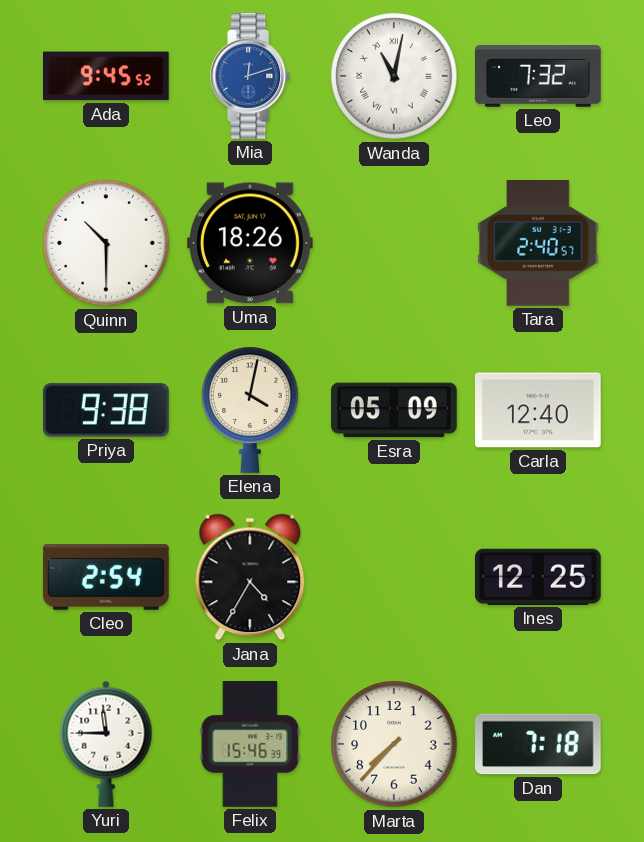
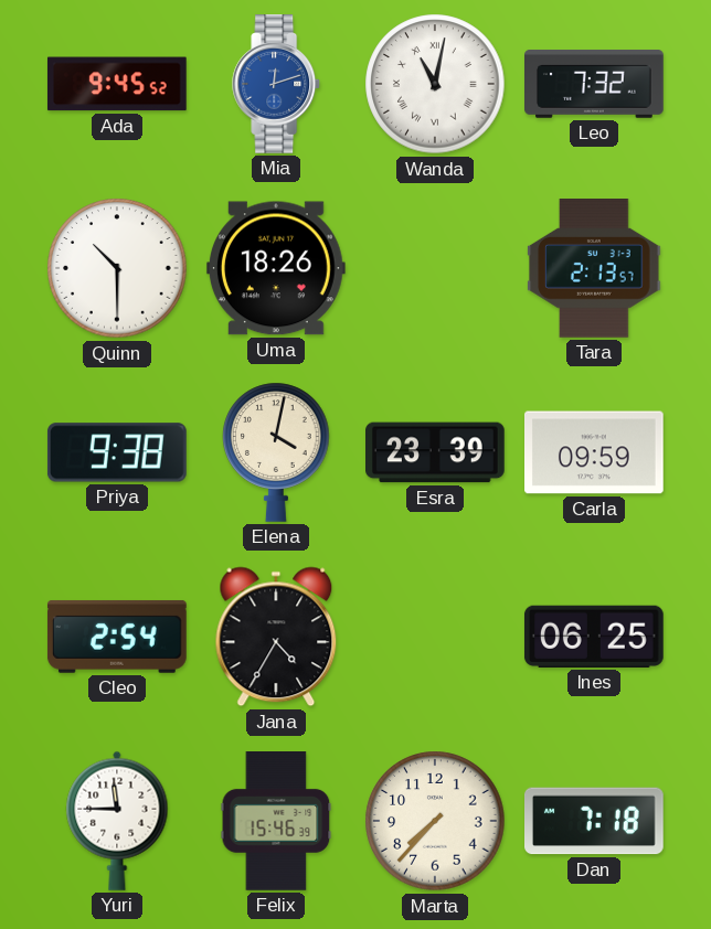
Tara: 2:40 -> 2:13
Esra: 05:09 -> 23:39
Carla: 12:40 -> 09:59
Ines: 12:25 -> 06:25
